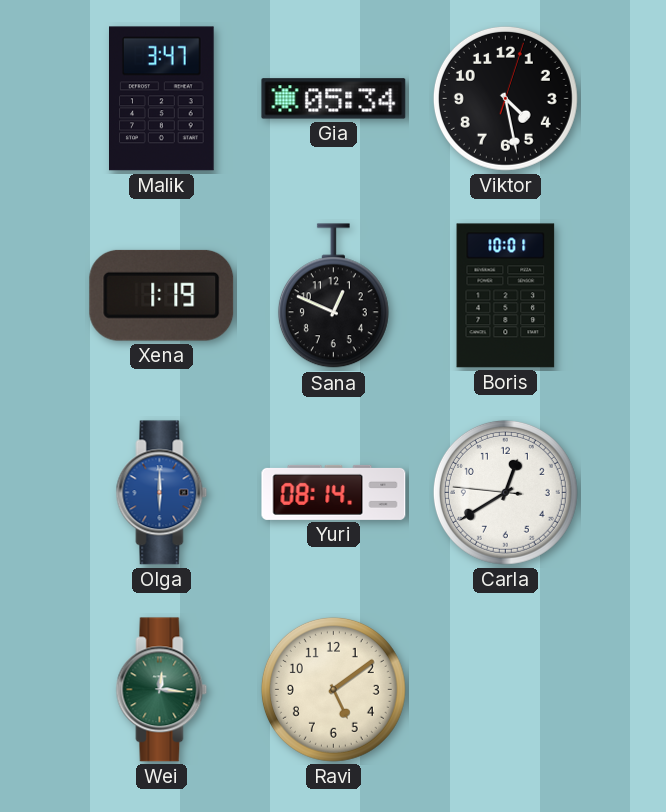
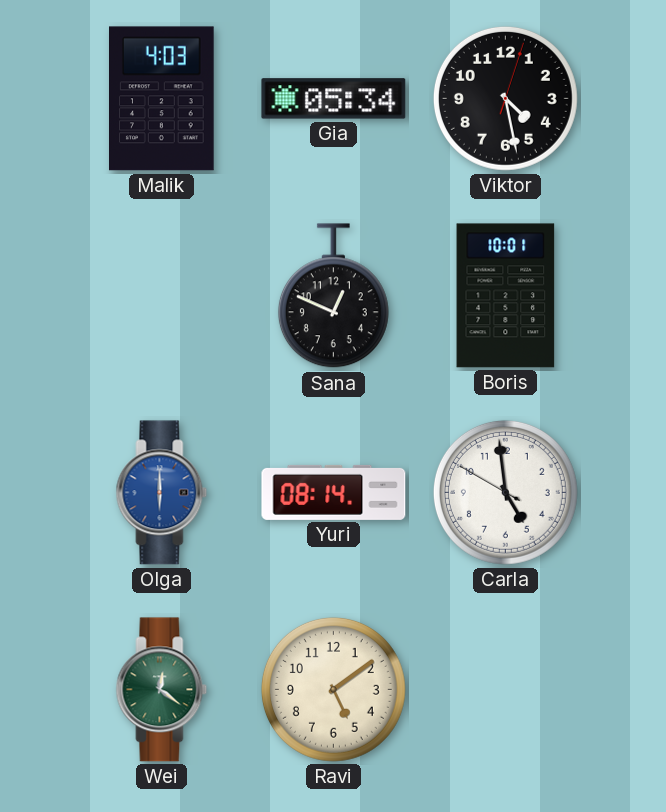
Malik: 3:47 -> 4:03
Xena: 1:19 -> none
Carla: 12:39 -> 4:58
Wei: 12:16 -> 12:21
